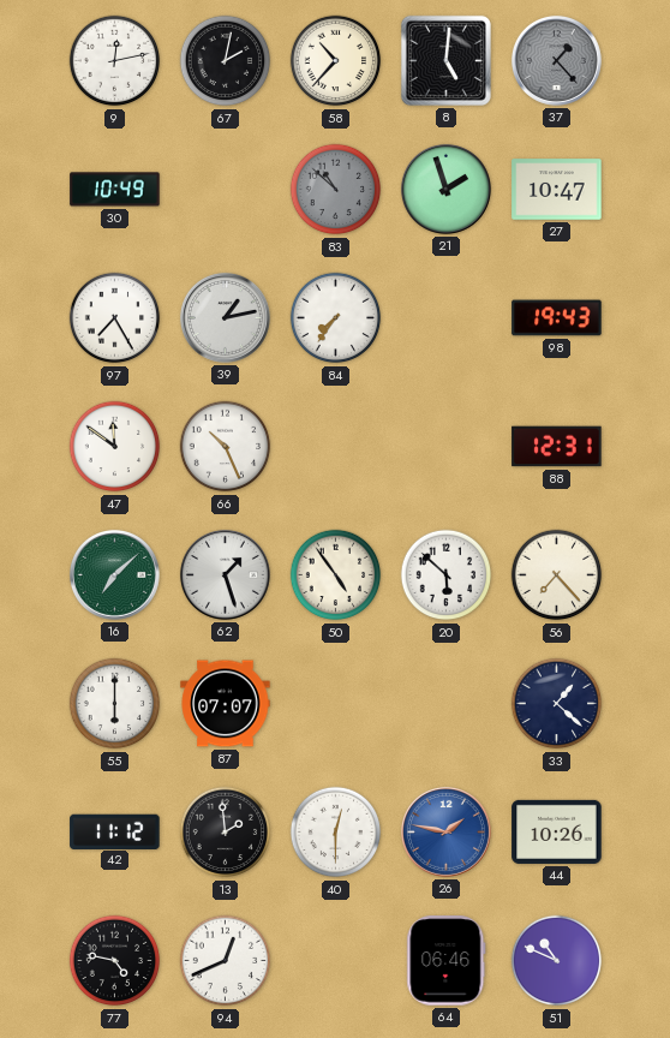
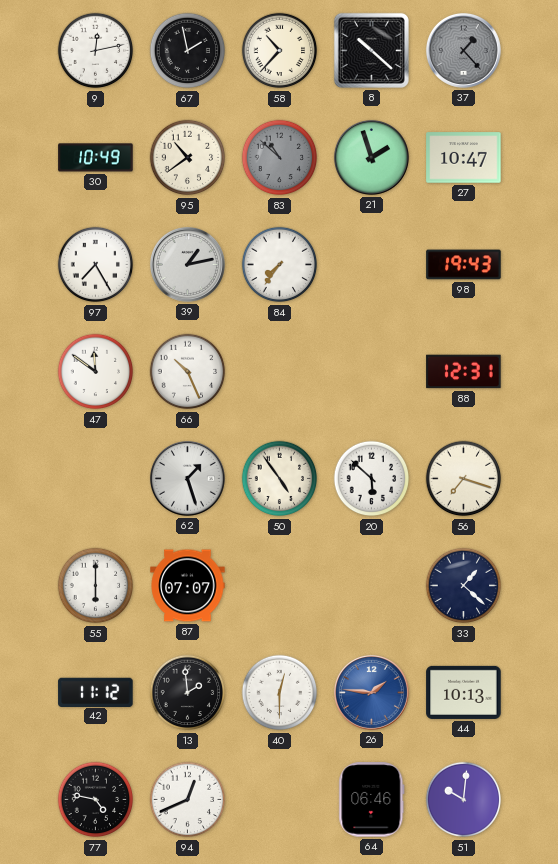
67: 2:02 -> 1:58
8: 5:01 -> 10:22
95: none -> 10:39
16: 7:08 -> none
56: 7:23 -> 7:18
26: 1:47 -> 1:46
44: 10:26 -> 10:13
51: 10:49 -> 10:01
